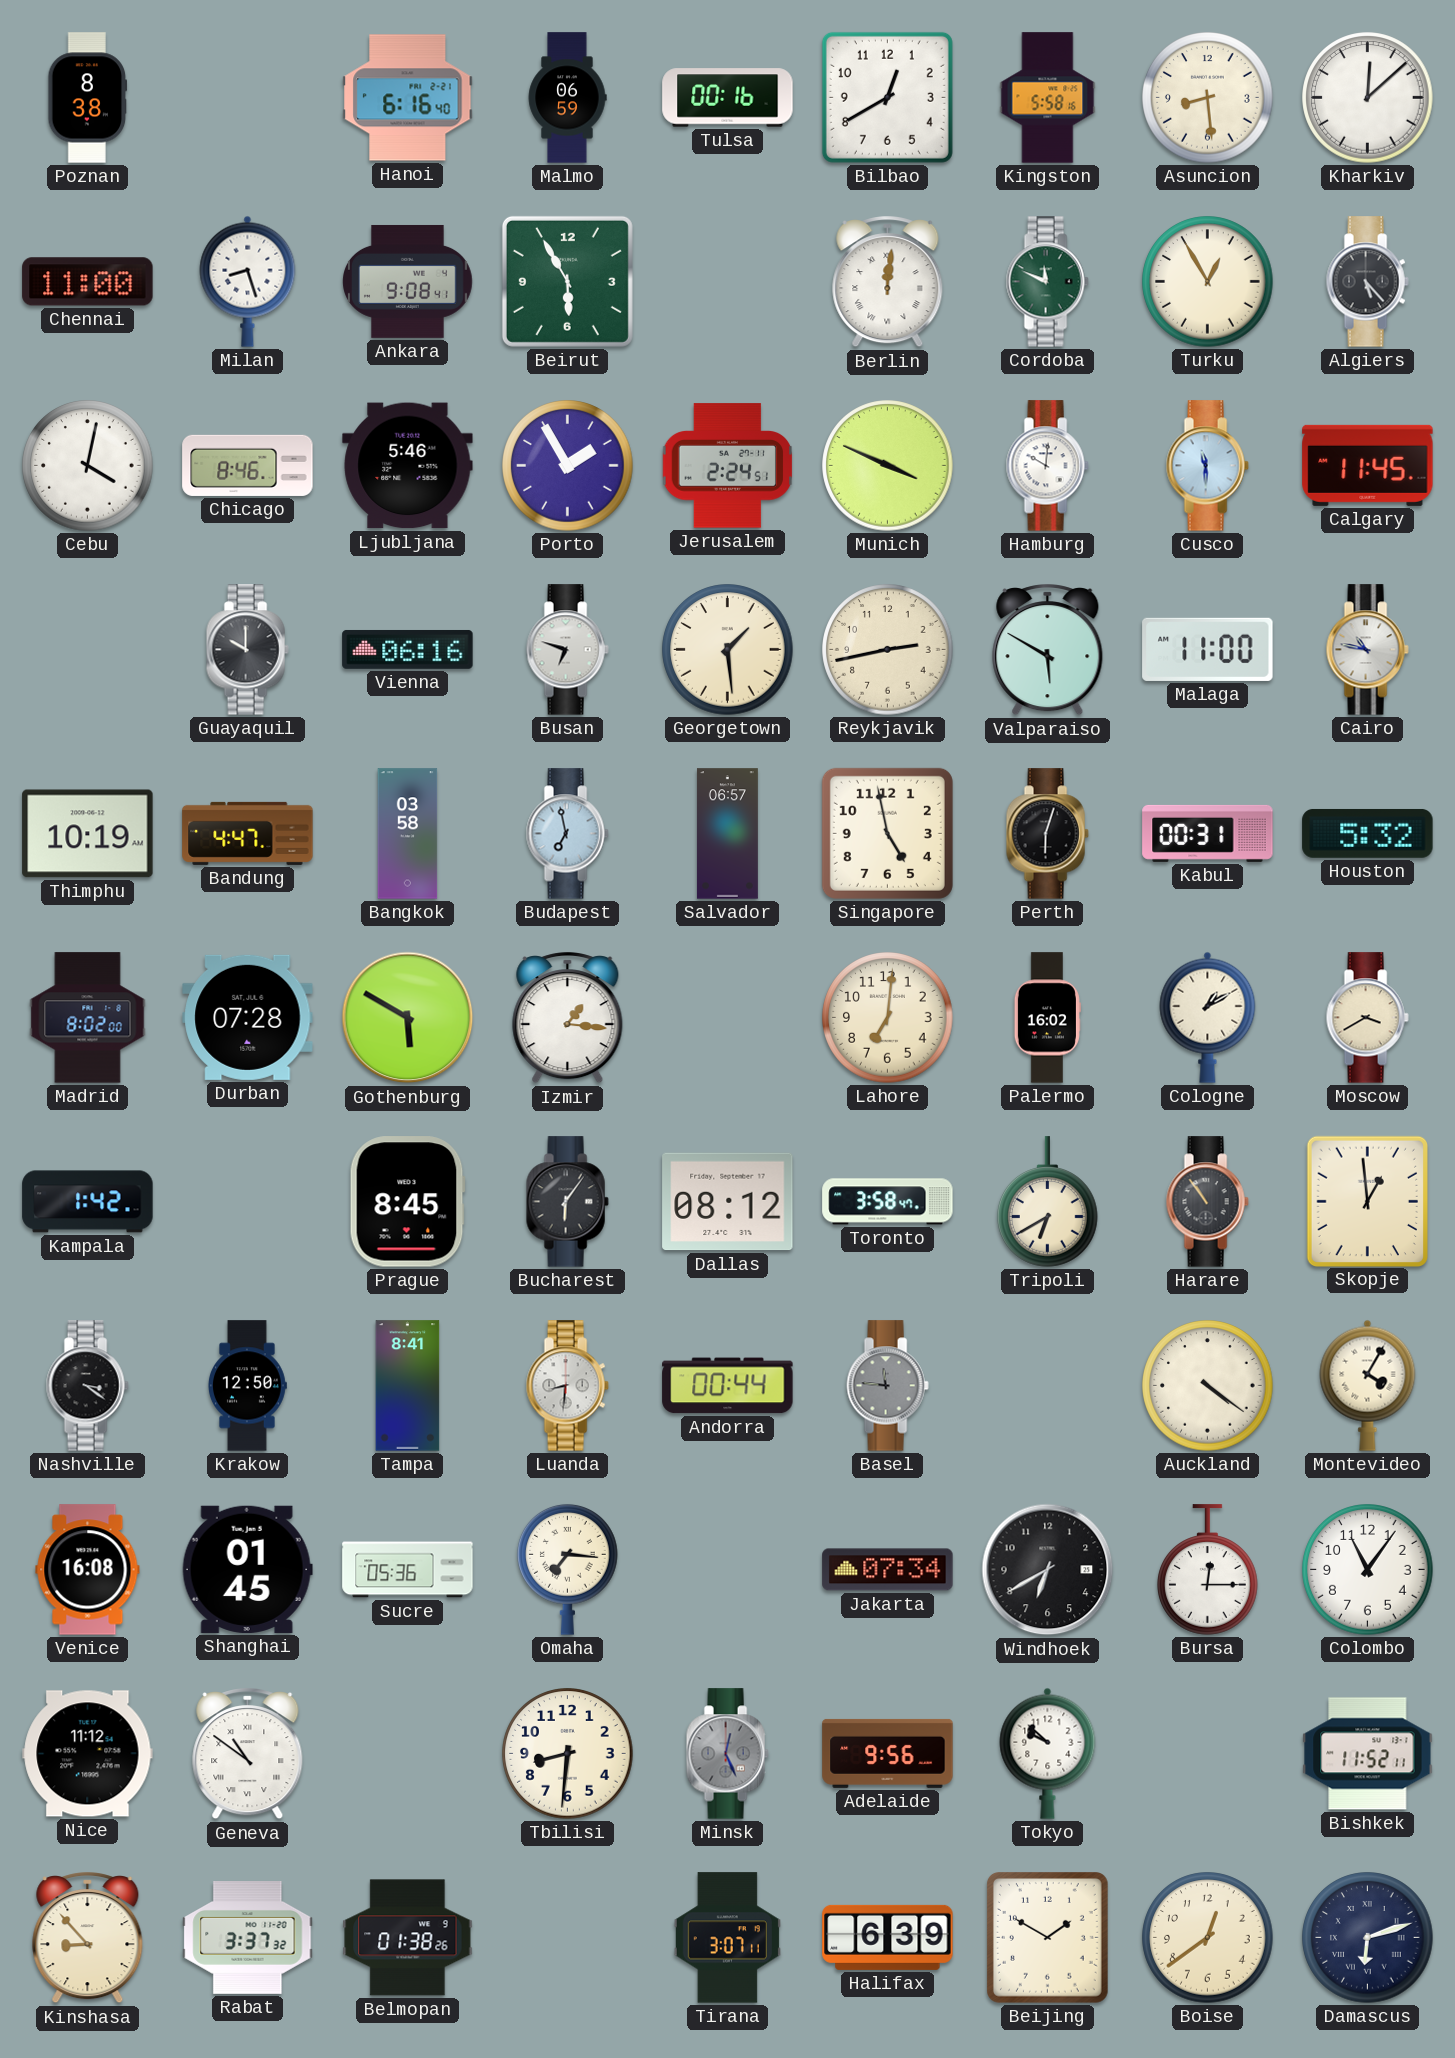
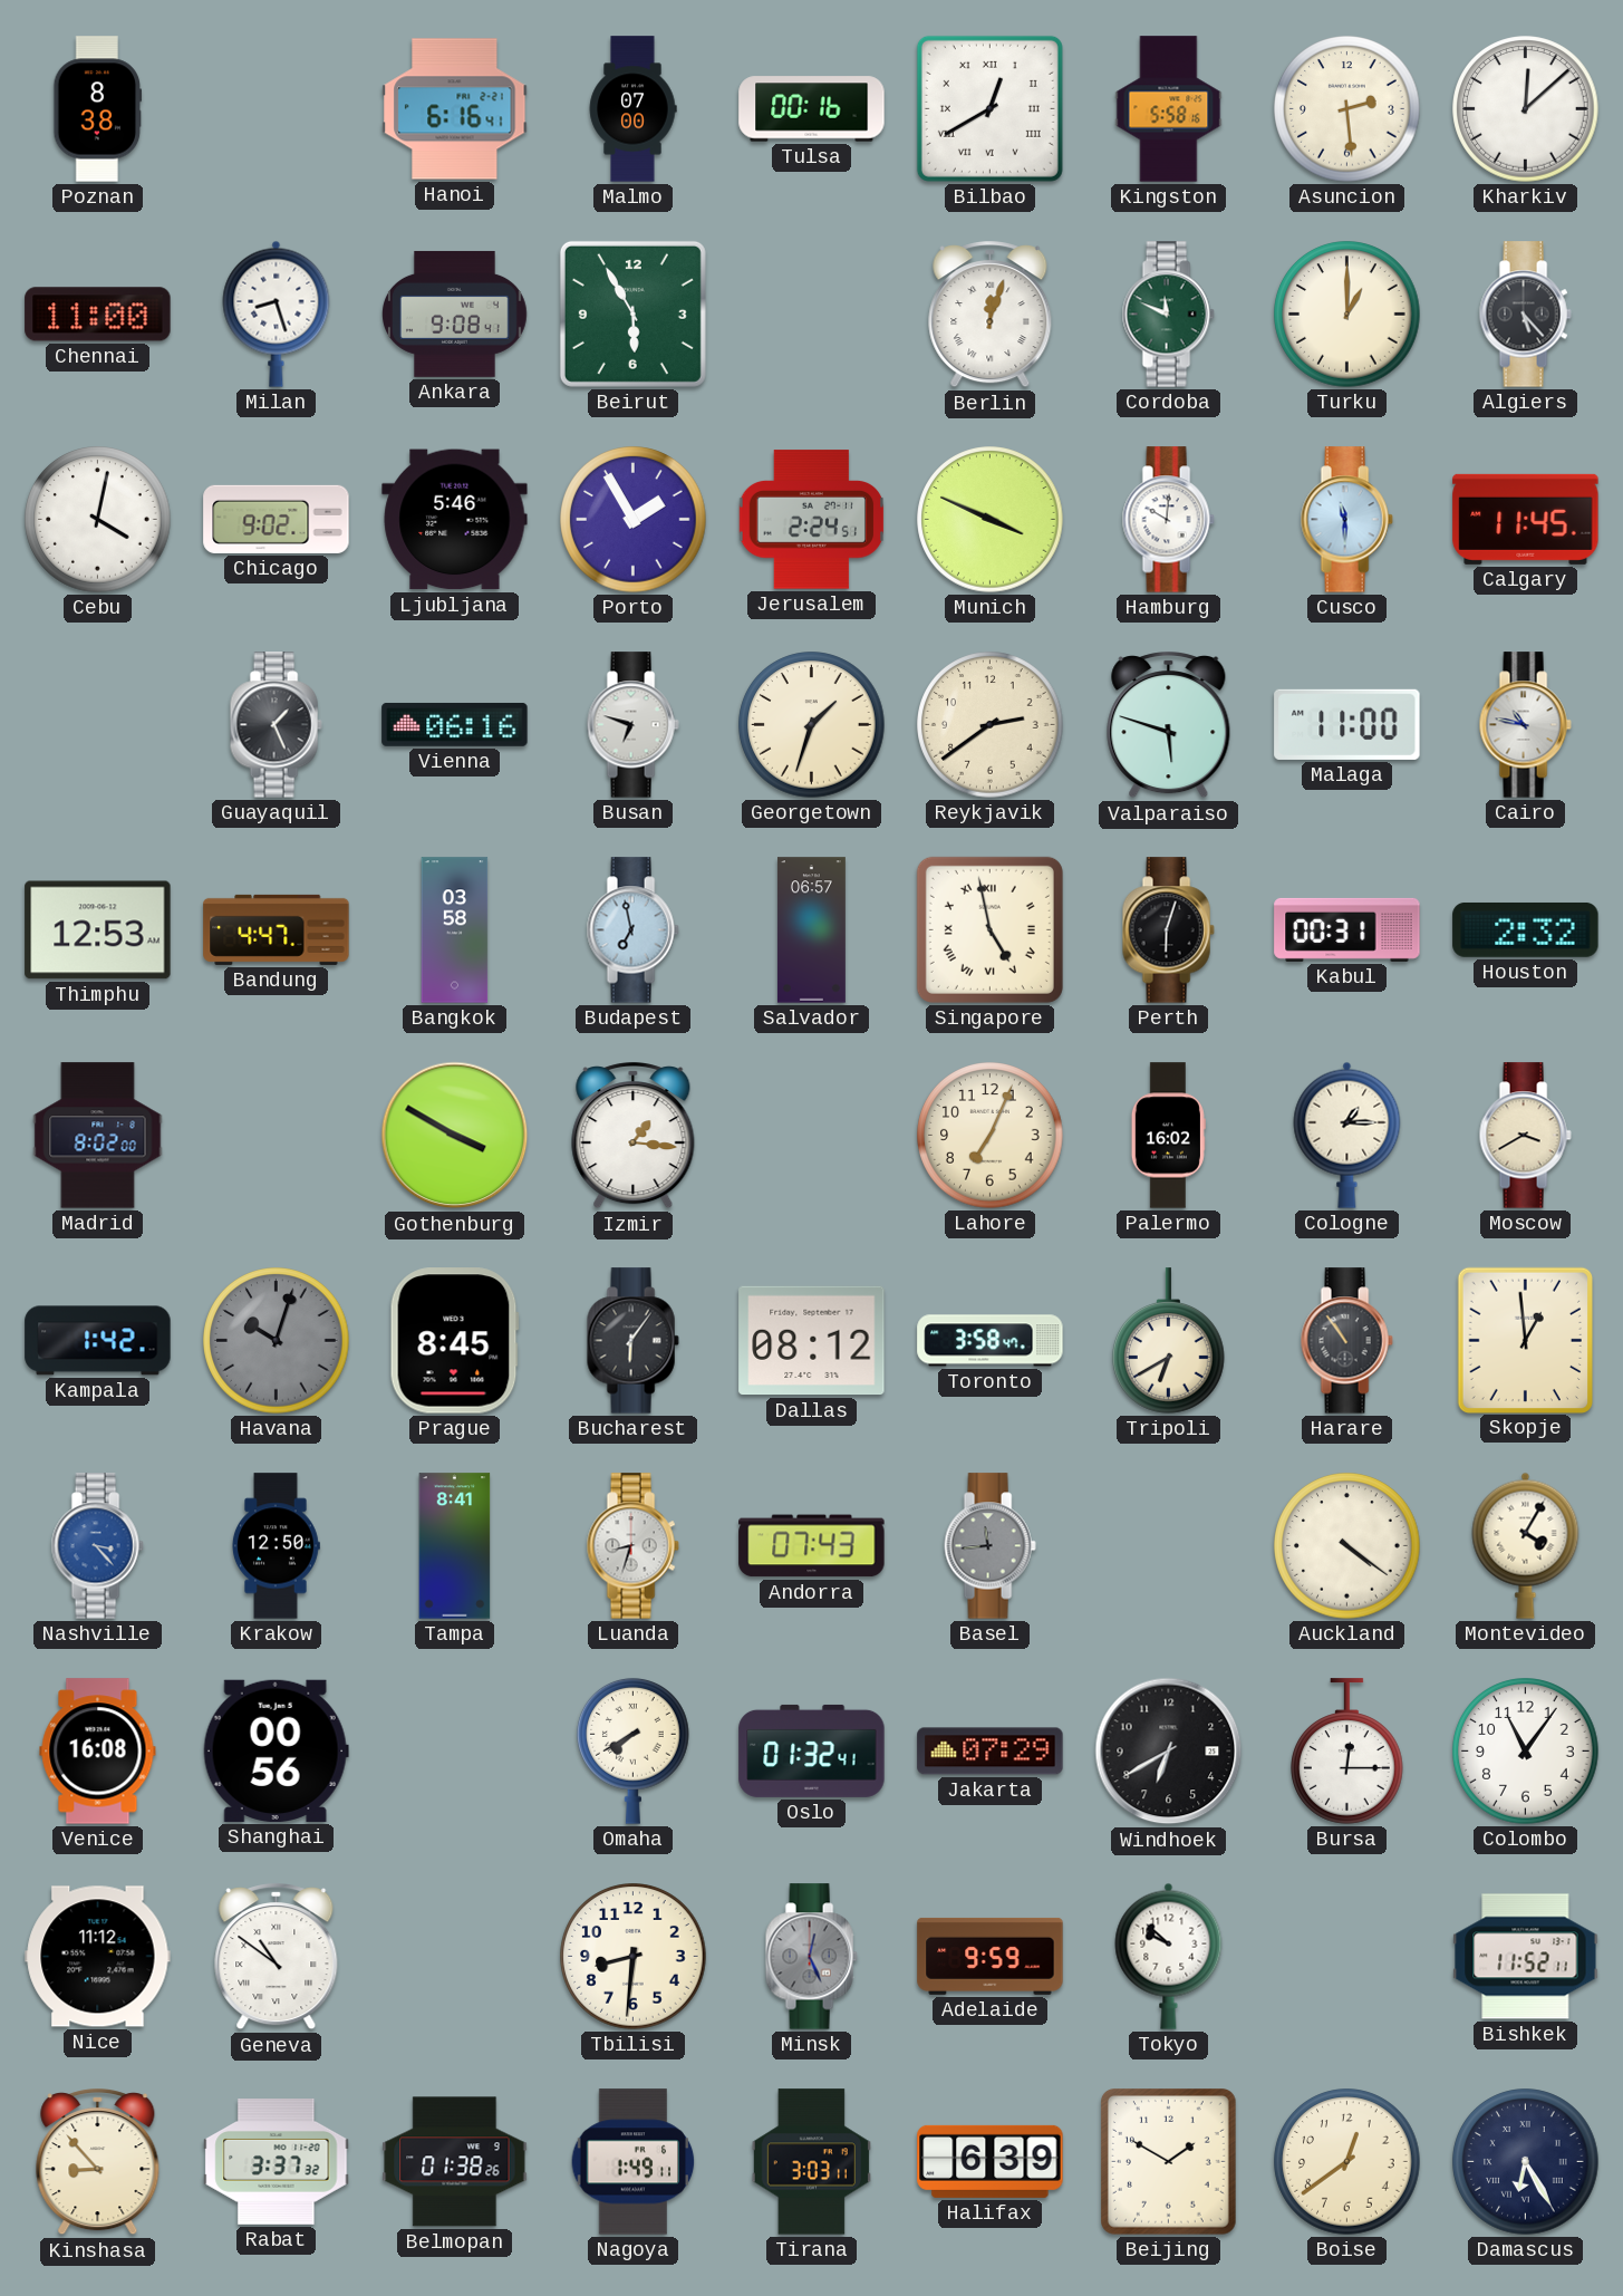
Hanoi: 6:16:40 -> 6:16:41
Malmo: 06:59 -> 07:00
Bilbao numerals: Arabic -> Roman
Asuncion: 8:29 -> 2:29
Berlin: 12:01 -> 12:03
Turku: 12:55 -> 1:00
Chicago: 8:46 -> 9:02
Guayaquil: 10:00 -> 1:26
Georgetown: 1:29 -> 1:33
Reykjavik: 2:43 -> 2:39
Valparaiso: 5:50 -> 5:48
Thimphu: 10:19 -> 12:53
Singapore numerals: Arabic -> Roman
Houston: 5:32 -> 2:32
Durban: 07:28 -> none
Gothenburg: 5:50 -> 3:50
Lahore: 7:01 -> 7:04
Cologne: 1:10 -> 1:15
Havana: none -> 10:03
Nashville: 3:21 -> 3:23
Nashville dial: black -> blue
Luanda: 8:31 -> 8:33
Andorra: 00:44 -> 07:43
Basel: 11:46 -> 11:44
Shanghai: 01:45 -> 00:56
Sucre: 05:36 -> none
Omaha: 7:16 -> 7:40
Oslo: none -> 01:32
Jakarta: 07:34 -> 07:29
Adelaide: 9:56 -> 9:59
Nagoya: none -> 1:49
Tirana: 3:07 -> 3:03
Damascus: 6:12 -> 6:25
